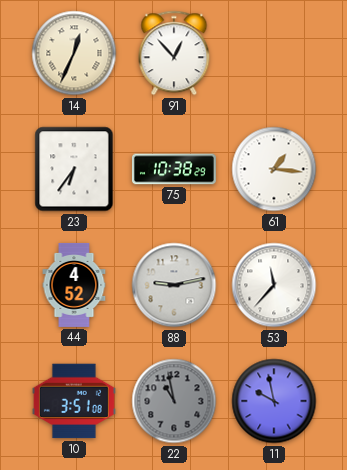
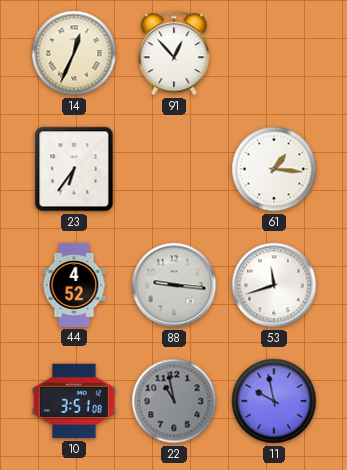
75: 10:38 -> none
88: 9:13 -> 9:16
53: 11:37 -> 11:42
